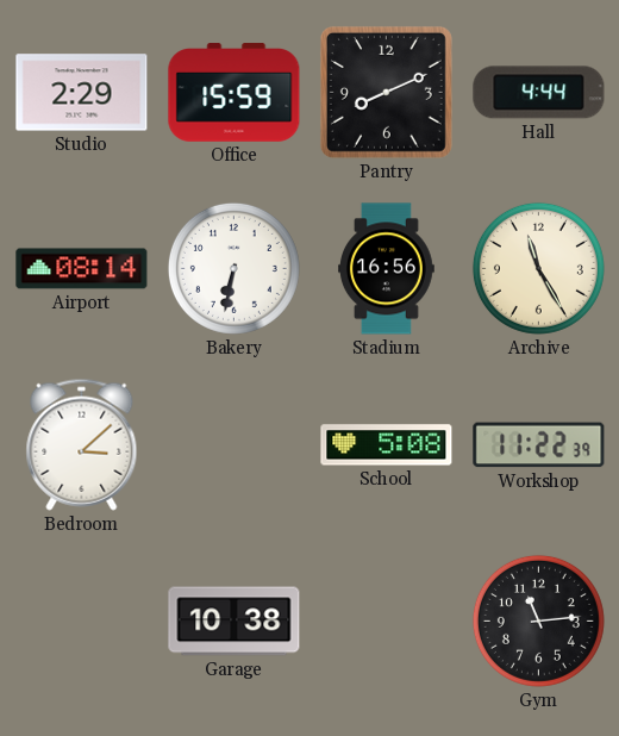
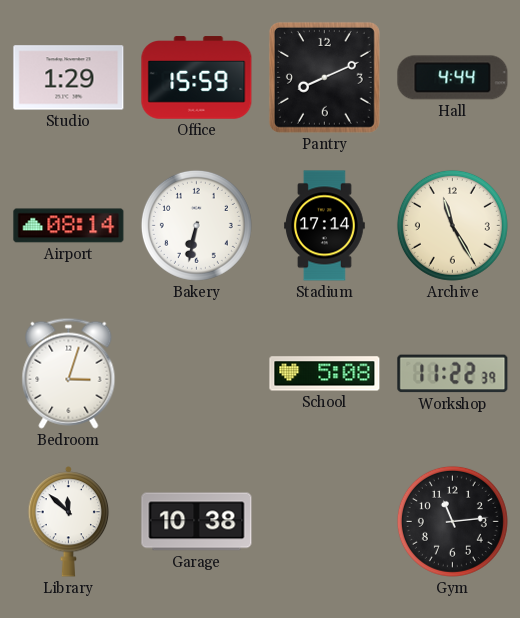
Studio: 2:29 -> 1:29
Stadium: 16:56 -> 17:14
Bedroom: 3:08 -> 3:03
Library: none -> 11:52
